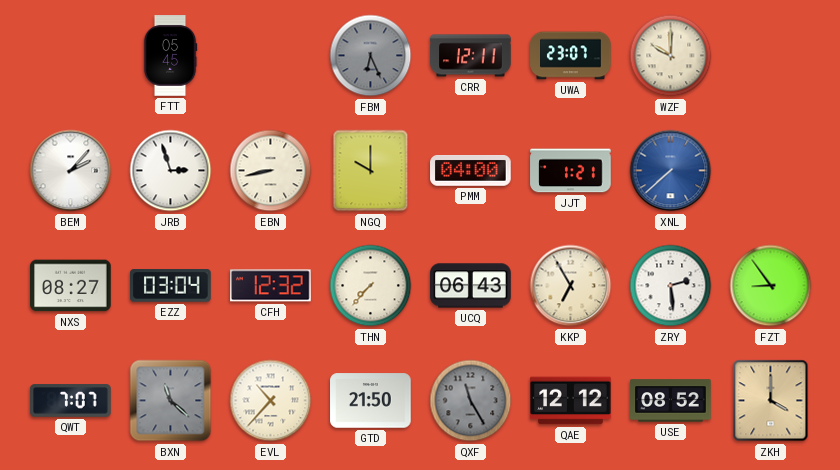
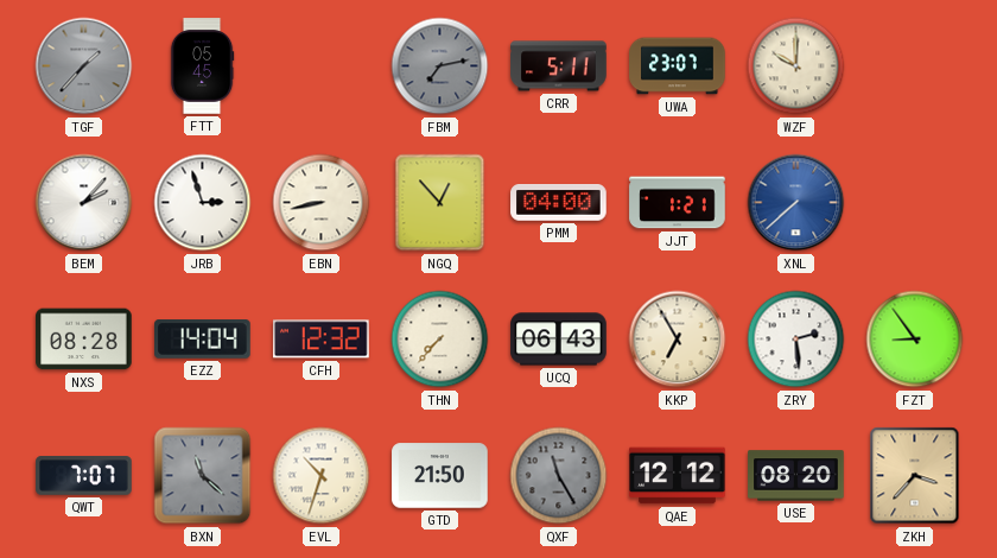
TGF: none -> 1:37
FBM: 6:26 -> 7:13
CRR: 12:11 -> 5:11
NGQ: 10:00 -> 12:53
NXS: 08:27 -> 08:28
EZZ: 03:04 -> 14:04
EVL: 10:37 -> 10:33
USE: 08:52 -> 08:20
ZKH: 4:00 -> 3:37
